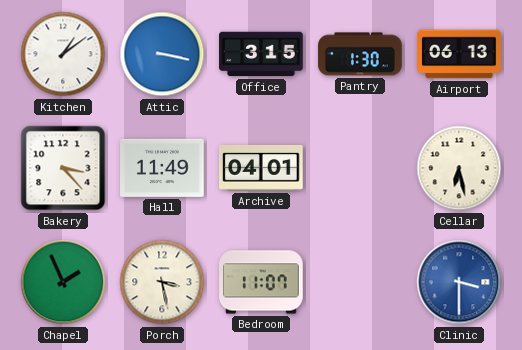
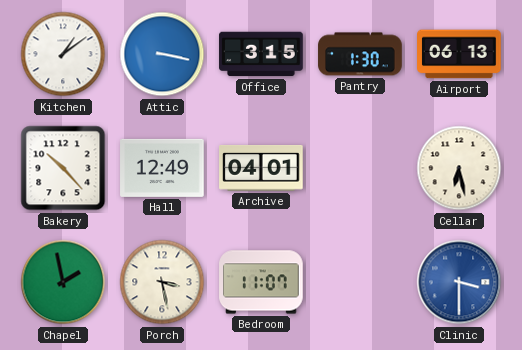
Bakery: 3:23 -> 10:23
Hall: 11:49 -> 12:49
Chapel: 1:56 -> 1:58
